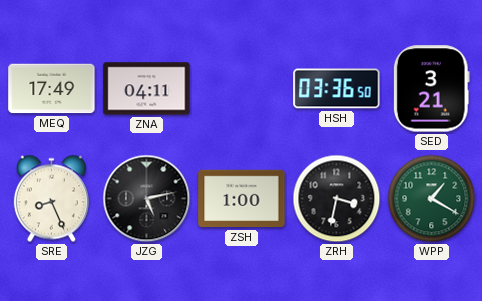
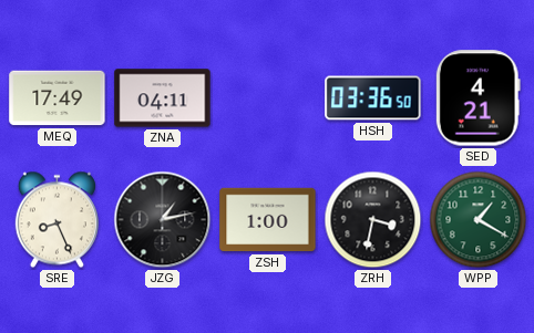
SED: 3:21 -> 4:21
JZG: 5:13 -> 1:13
